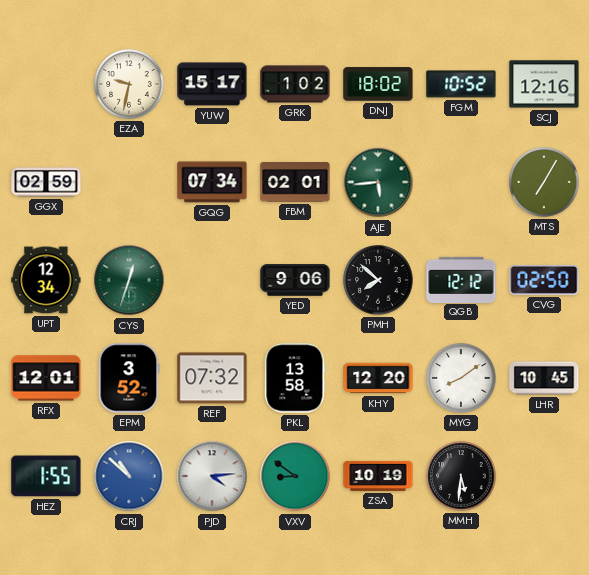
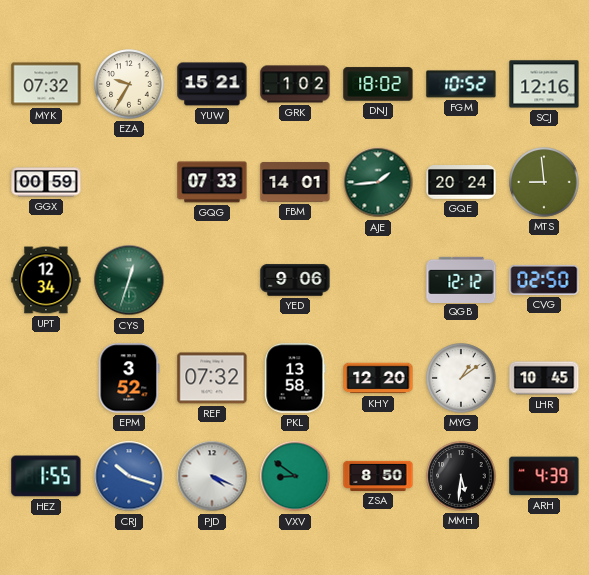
MYK: none -> 07:32
EZA: 9:32 -> 9:35
YUW: 15:17 -> 15:21
GGX: 02:59 -> 00:59
GQG: 07:34 -> 07:33
FBM: 02:01 -> 14:01
AJE: 5:44 -> 1:44
GQE: none -> 20:24
MTS: 7:05 -> 8:59
PMH: 7:52 -> none
RFX: 12:01 -> none
MYG: 8:09 -> 1:09
CRJ: 10:52 -> 10:18
PJD: 4:14 -> 4:19
ZSA: 10:19 -> 8:50
ARH: none -> 4:39
